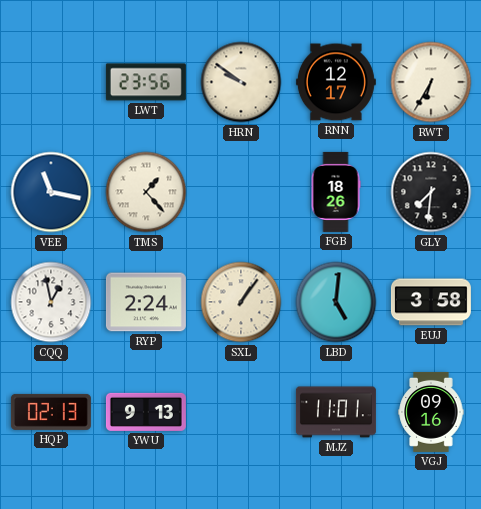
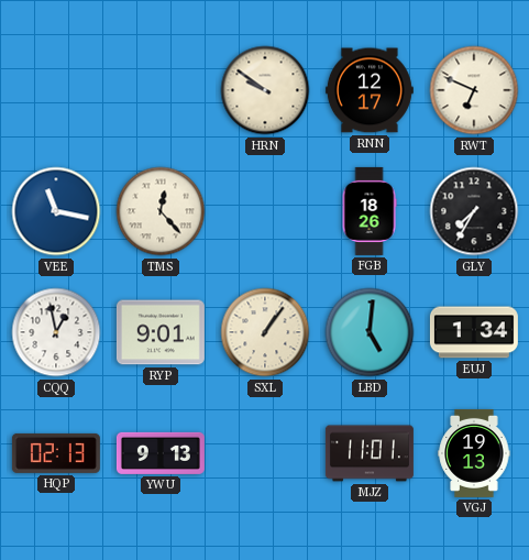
LWT: 23:56 -> none
RWT: 6:35 -> 6:49
TMS: 1:23 -> 12:23
GLY: 7:31 -> 7:35
RYP: 2:24 -> 9:01
EUJ: 3:58 -> 1:34
VGJ: 09:16 -> 19:13
